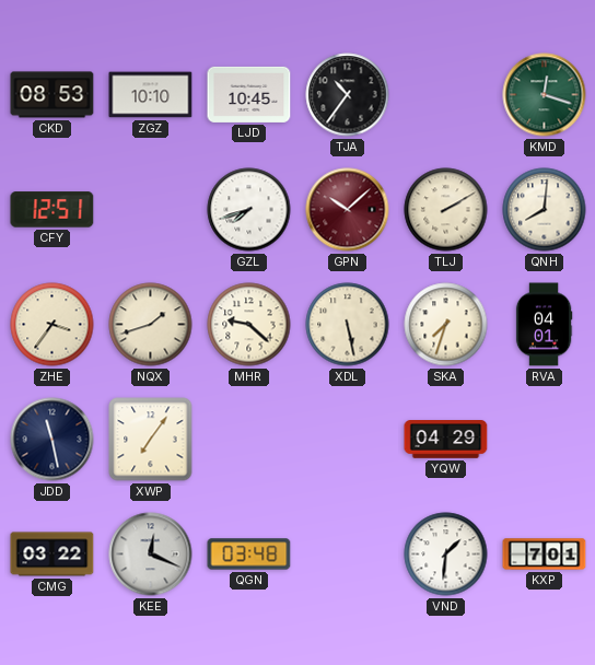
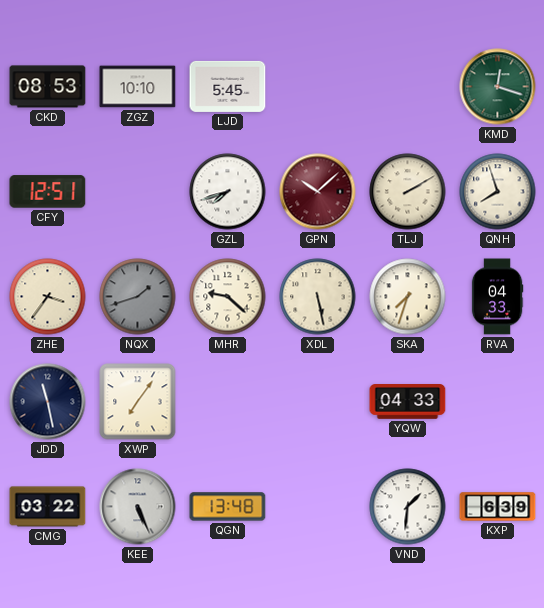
LJD: 10:45 -> 5:45
TJA: 10:36 -> none
QNH: 8:01 -> 7:57
NQX dial: cream -> grey
RVA: 04:01 -> 04:33
YQW: 04:29 -> 04:33
KEE: 12:19 -> 5:26
QGN: 03:48 -> 13:48
KXP: 7:01 -> 6:39
